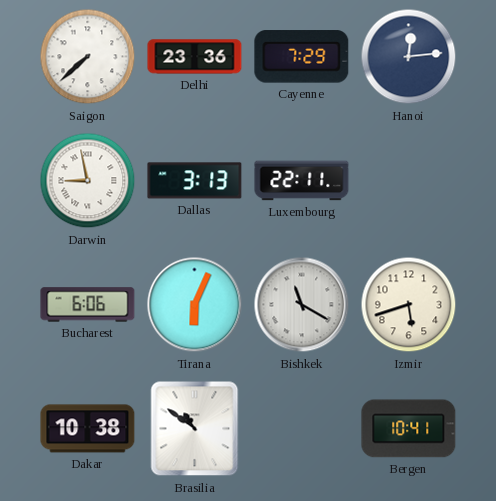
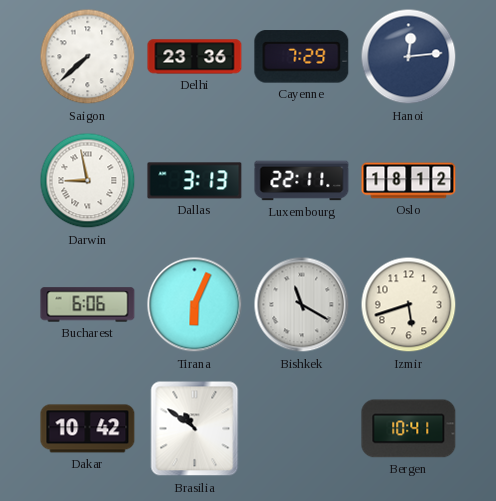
Oslo: none -> 18:12
Dakar: 10:38 -> 10:42
